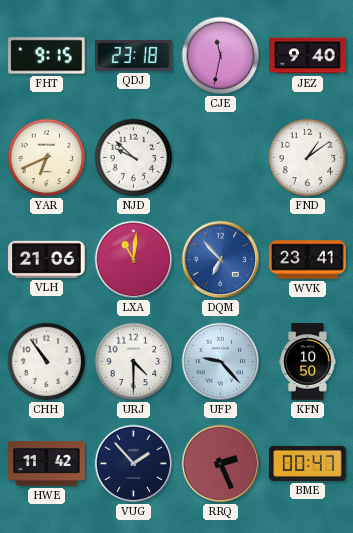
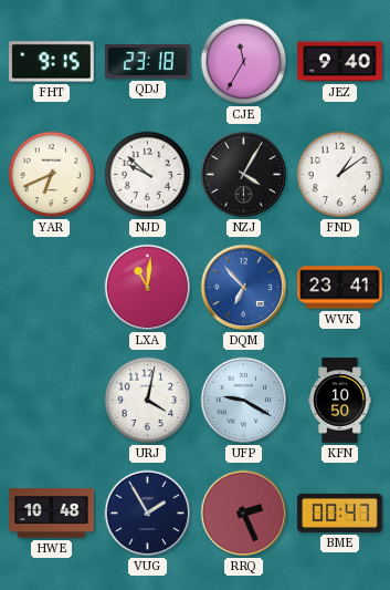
CJE: 11:32 -> 11:35
NZJ: none -> 4:05
VLH: 21:06 -> none
CHH: 10:54 -> none
URJ: 4:30 -> 4:02
UFP: 9:23 -> 9:20
HWE: 11:42 -> 10:48
VUG: 1:53 -> 1:55
